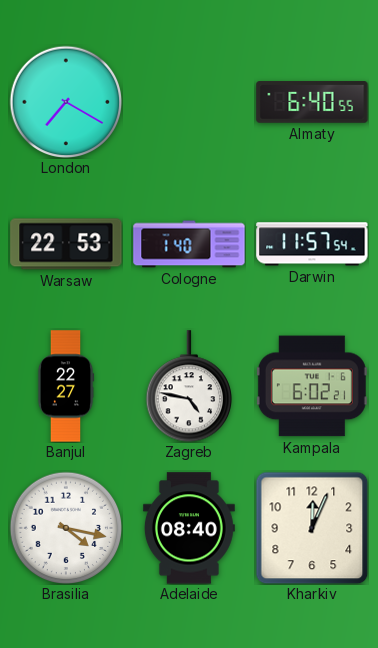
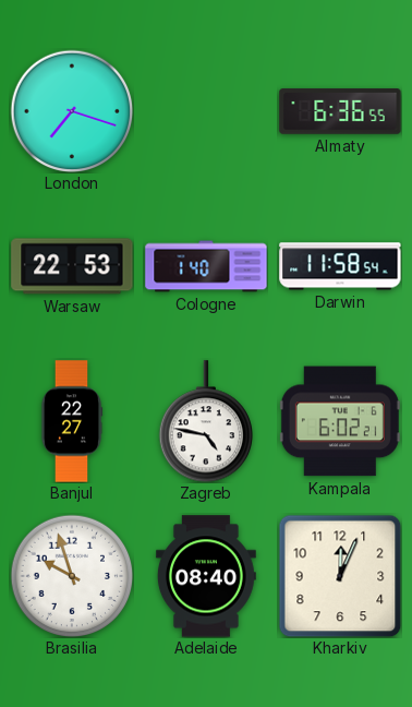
London: 7:20 -> 7:18
Almaty: 6:40 -> 6:36
Darwin: 11:57 -> 11:58
Brasilia: 4:17 -> 9:57
